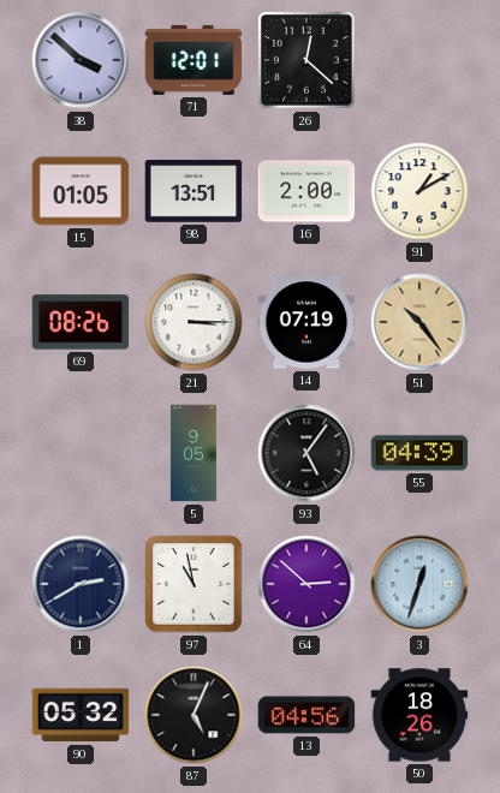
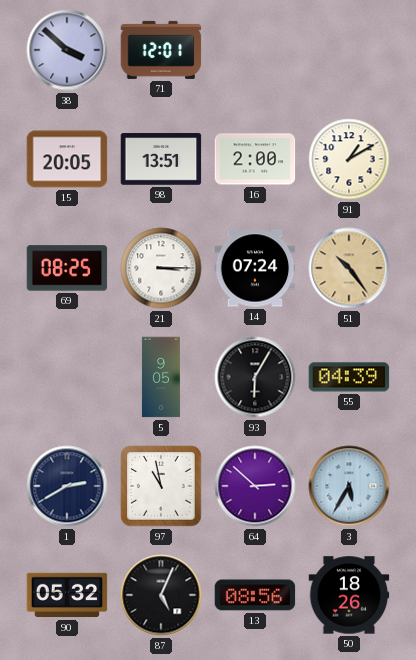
26: 12:22 -> none
15: 01:05 -> 20:05
69: 08:26 -> 08:25
14: 07:19 -> 07:24
93: 5:06 -> 6:05
3: 12:33 -> 5:35
13: 04:56 -> 08:56
